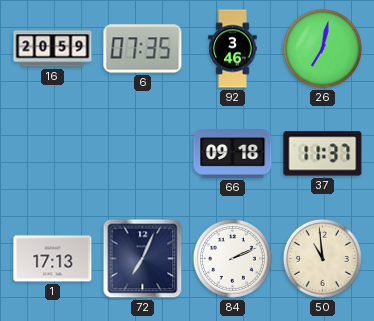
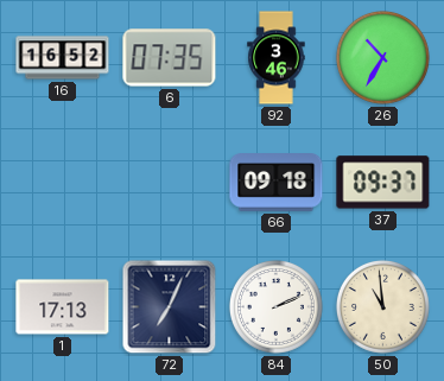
16: 20:59 -> 16:52
26: 7:02 -> 10:35
37: 11:37 -> 09:37
